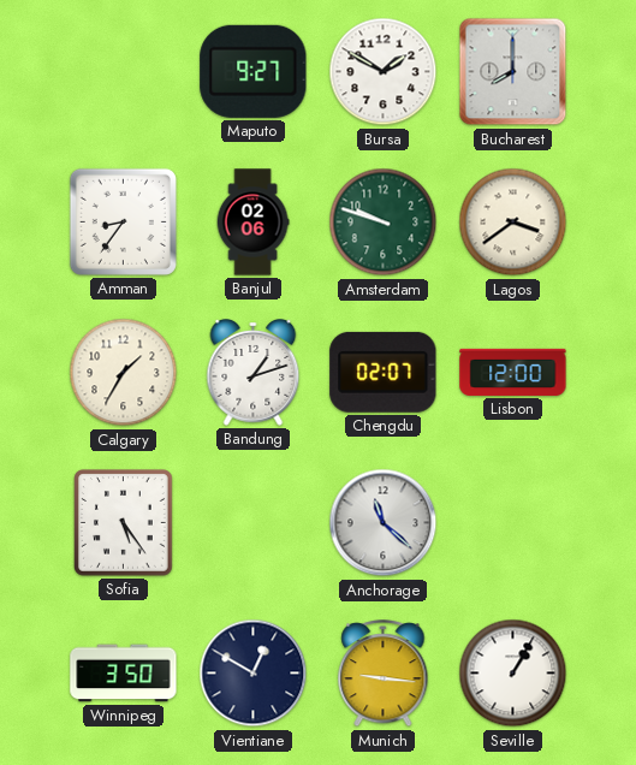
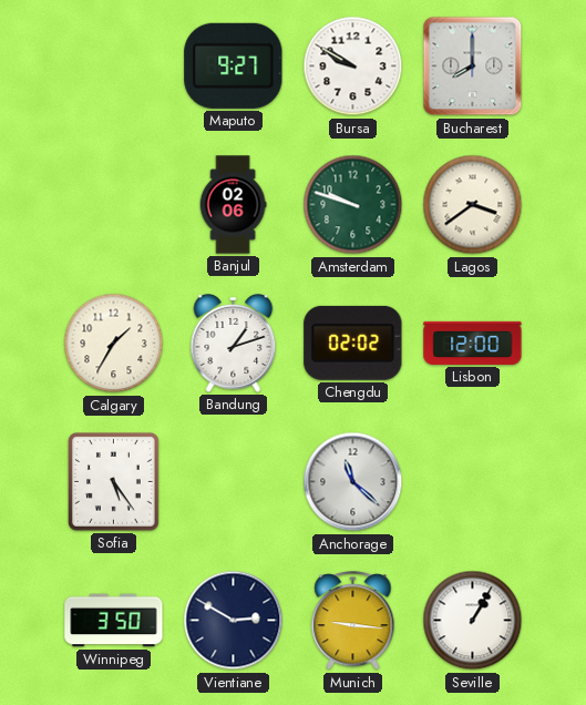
Bursa: 1:50 -> 9:50
Amman: 8:36 -> none
Chengdu: 02:07 -> 02:02
Vientiane: 12:50 -> 2:50
